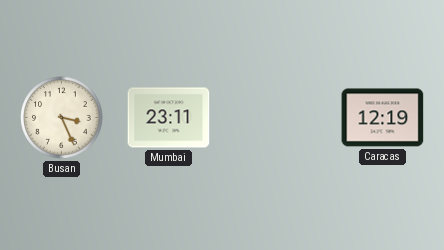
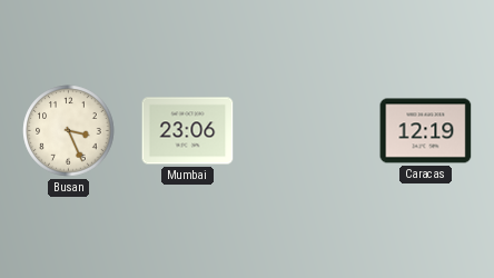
Mumbai: 23:11 -> 23:06
